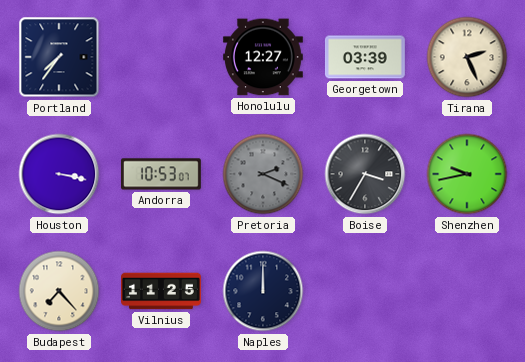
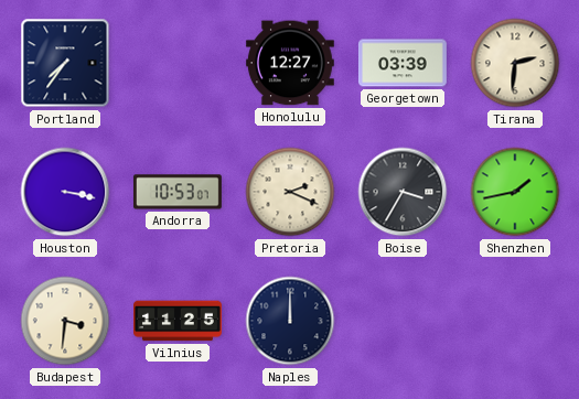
Tirana: 2:26 -> 2:31
Pretoria dial: grey -> cream
Shenzhen: 9:43 -> 1:43
Budapest: 7:23 -> 3:31
